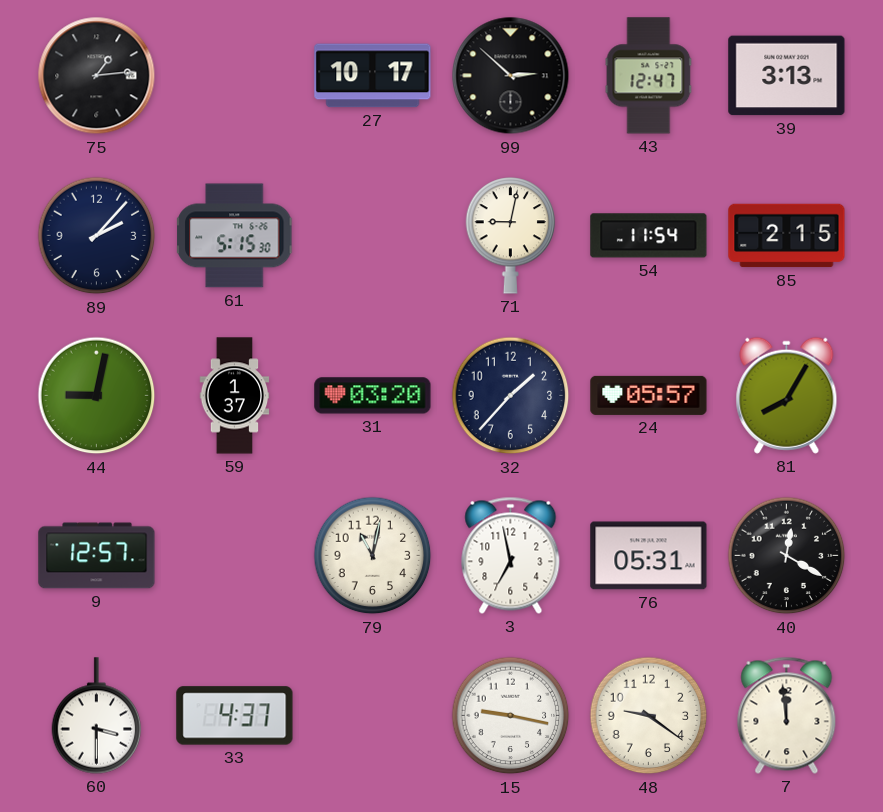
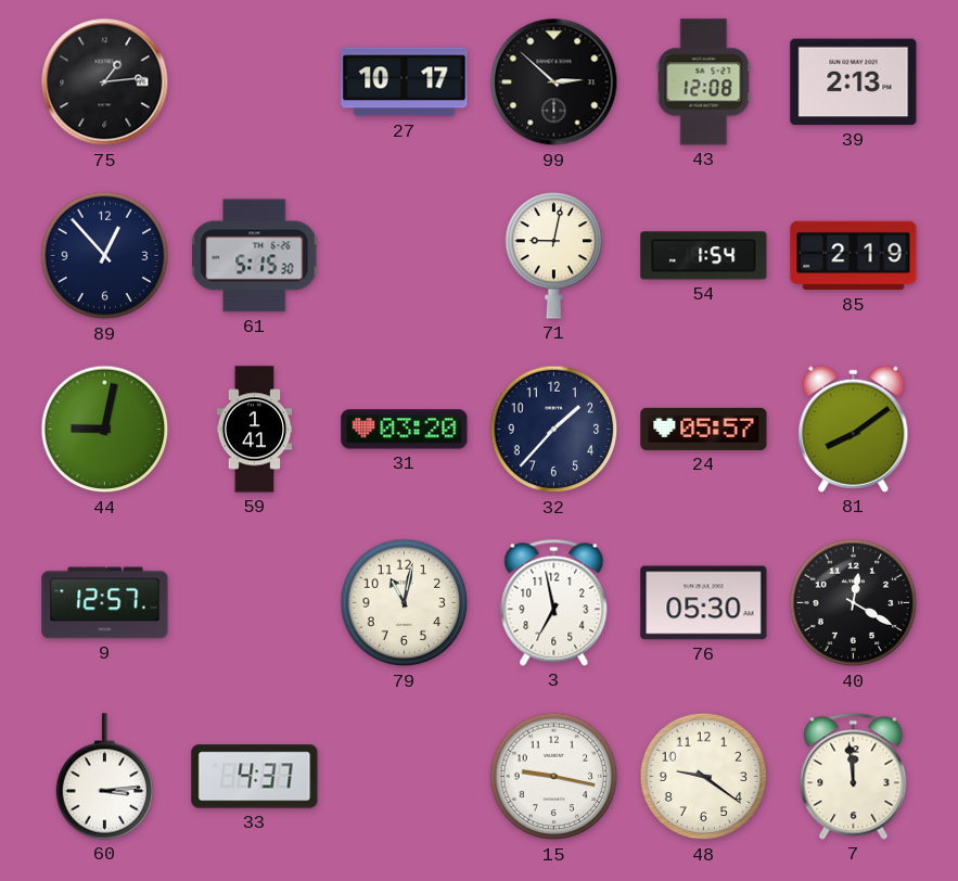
43: 12:47 -> 12:08
39: 3:13 -> 2:13
89: 2:07 -> 12:53
54: 11:54 -> 1:54
85: 2:15 -> 2:19
59: 1:37 -> 1:41
81: 8:05 -> 8:09
76: 05:31 -> 05:30
60: 3:30 -> 3:14
